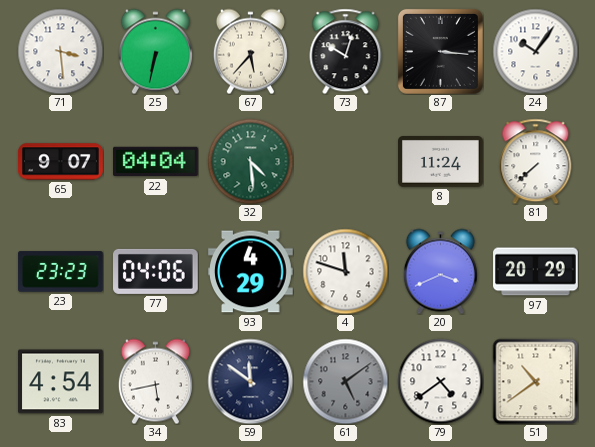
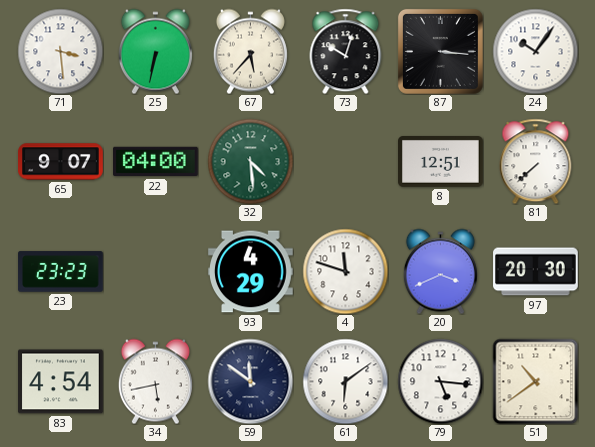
22: 04:04 -> 04:00
8: 11:24 -> 12:51
77: 04:06 -> none
97: 20:29 -> 20:30
61: 5:09 -> 6:09
61 dial: grey -> white
79: 4:39 -> 5:16
